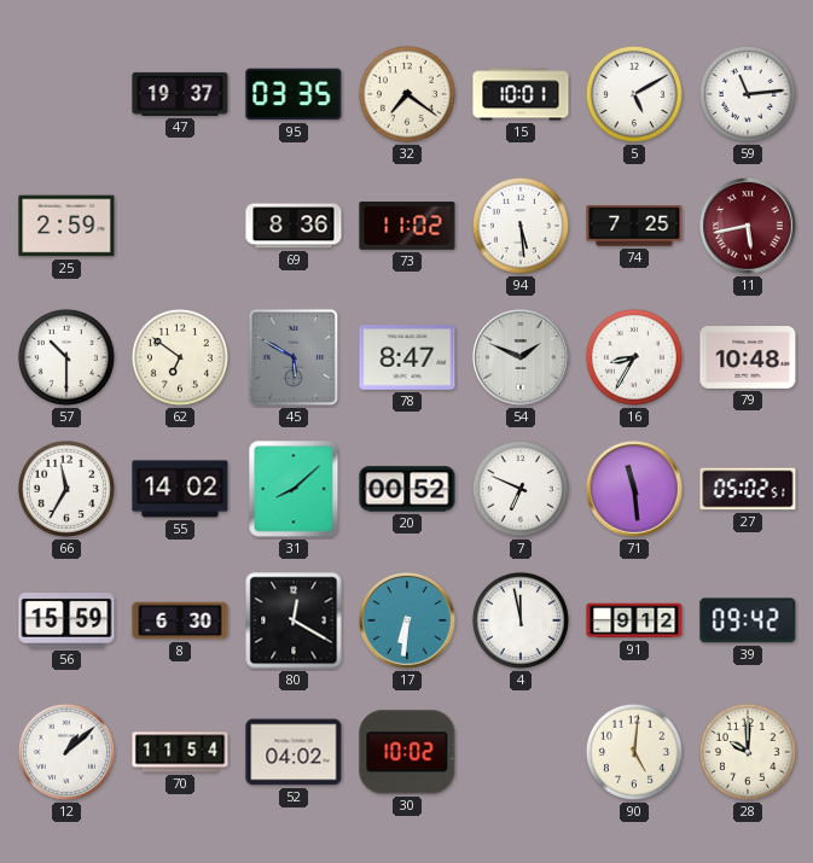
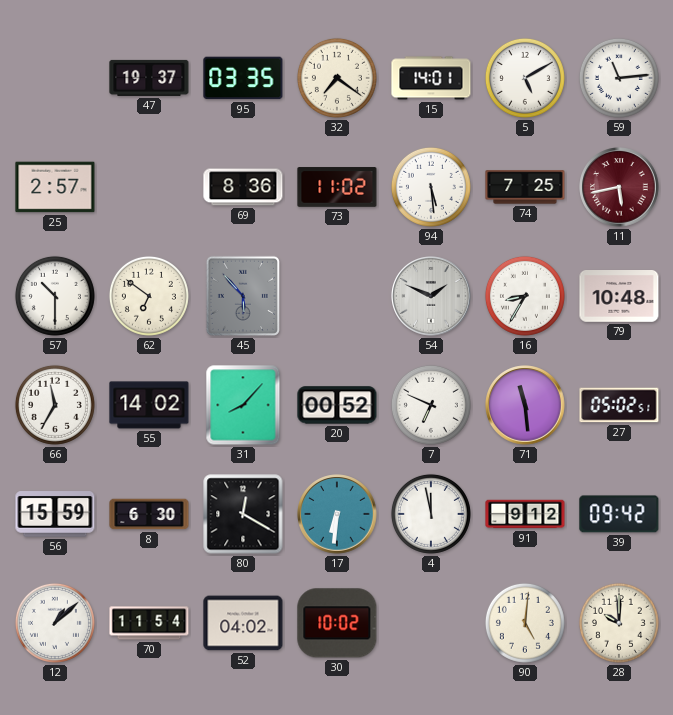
15: 10:01 -> 14:01
25: 2:59 -> 2:57
45: 5:50 -> 5:53
78: 8:47 -> none
31: 8:08 -> 8:07
